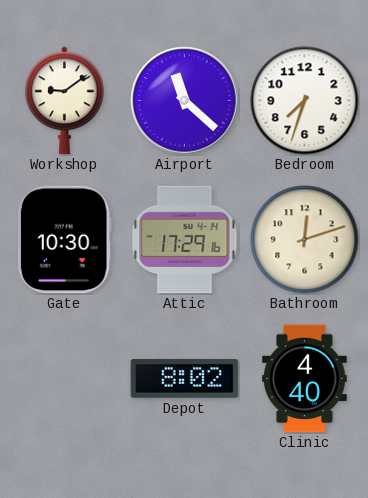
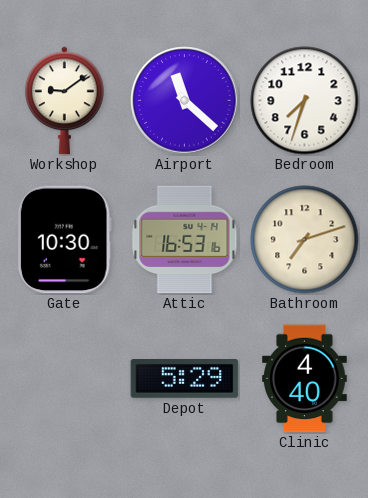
Attic: 17:29 -> 16:53
Bathroom: 12:12 -> 7:12
Depot: 8:02 -> 5:29
